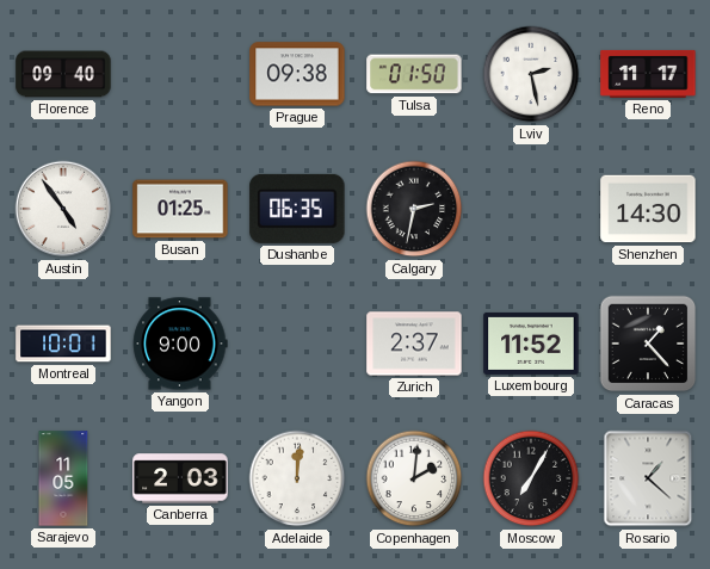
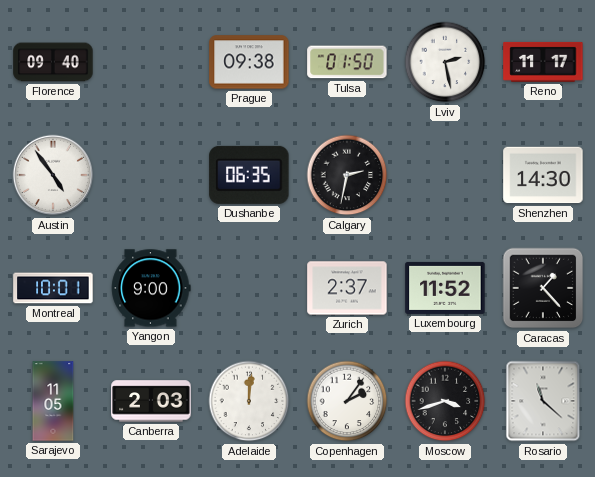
Busan: 01:25 -> none
Copenhagen: 2:01 -> 2:06
Moscow: 7:05 -> 3:42
Rosario: 1:22 -> 11:22
